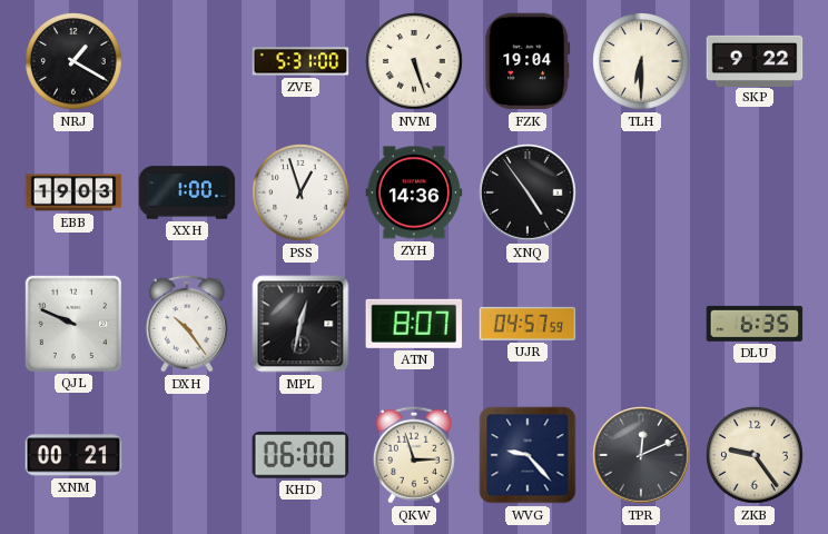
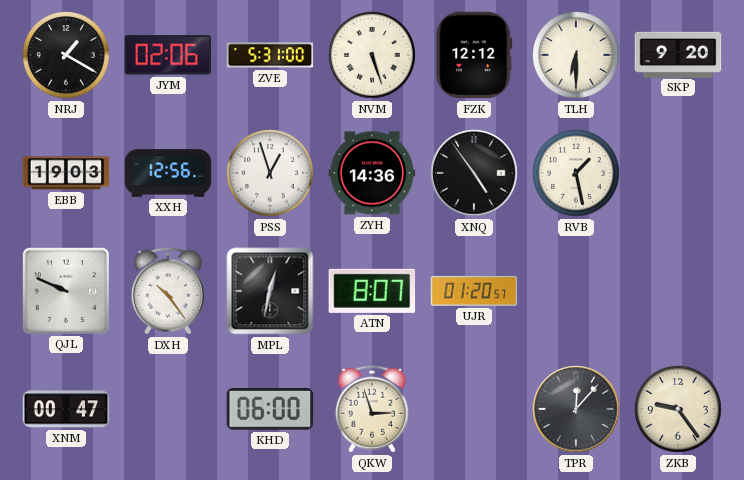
JYM: none -> 02:06
FZK: 19:04 -> 12:12
SKP: 9:22 -> 9:20
XXH: 1:00 -> 12:56
RVB: none -> 1:28
UJR: 04:57 -> 01:20
DLU: 6:35 -> none
XNM: 00:21 -> 00:47
WVG: 9:23 -> none
TPR: 12:11 -> 12:07
